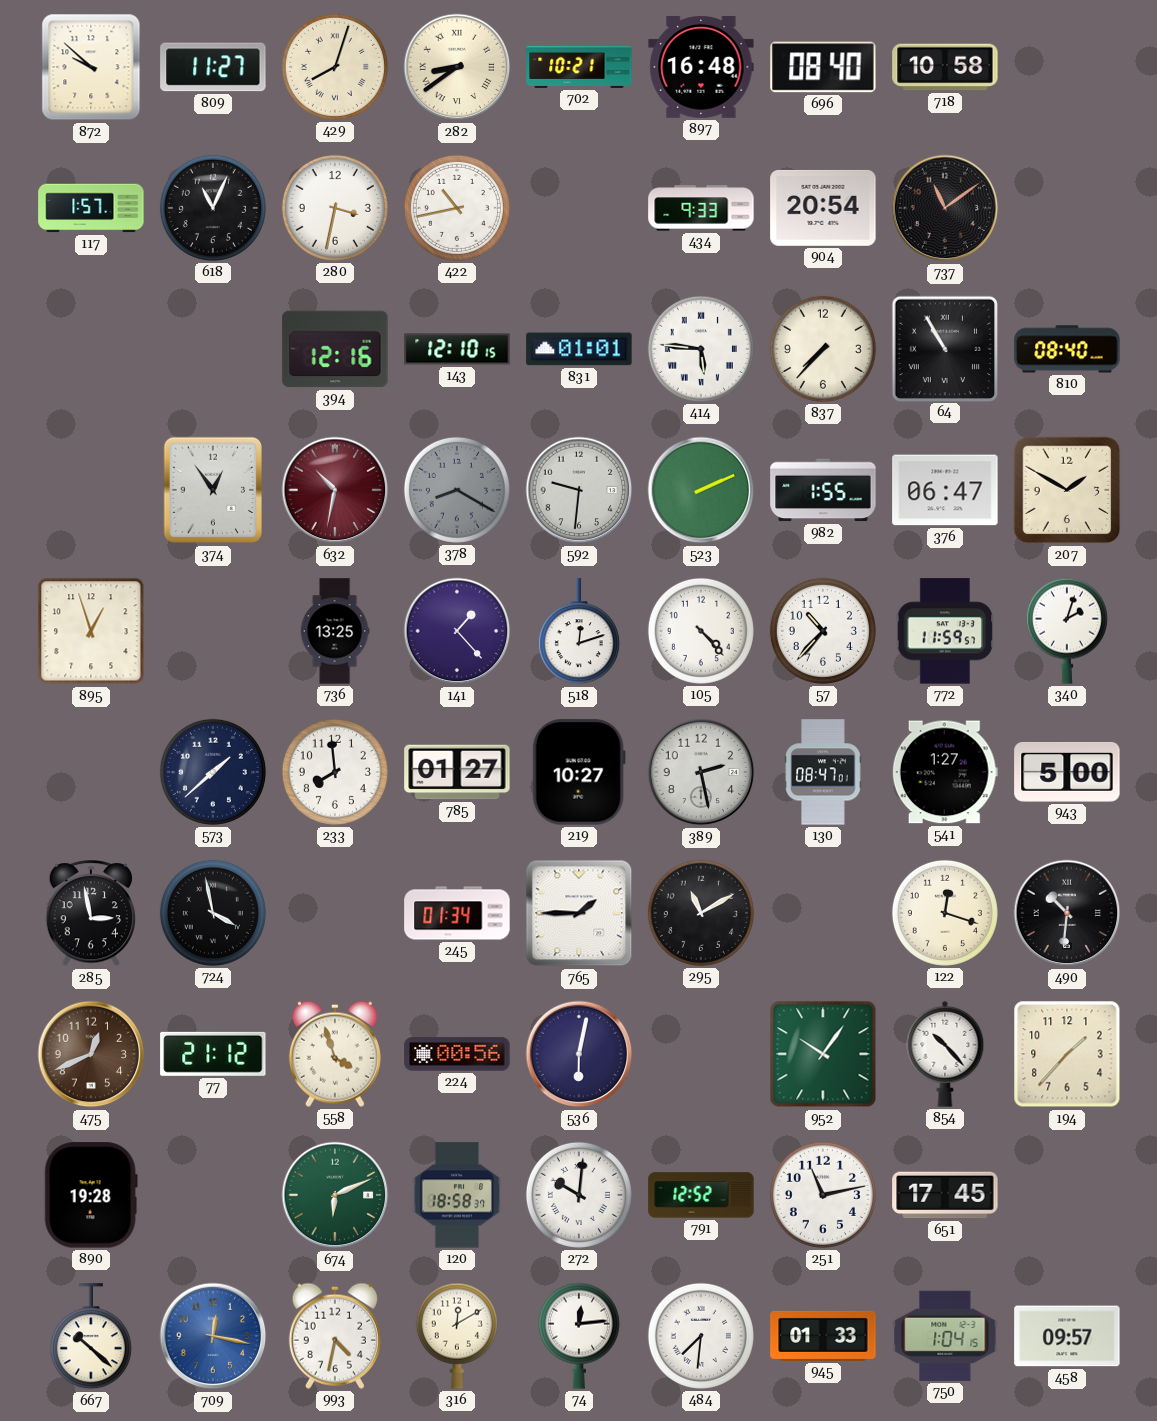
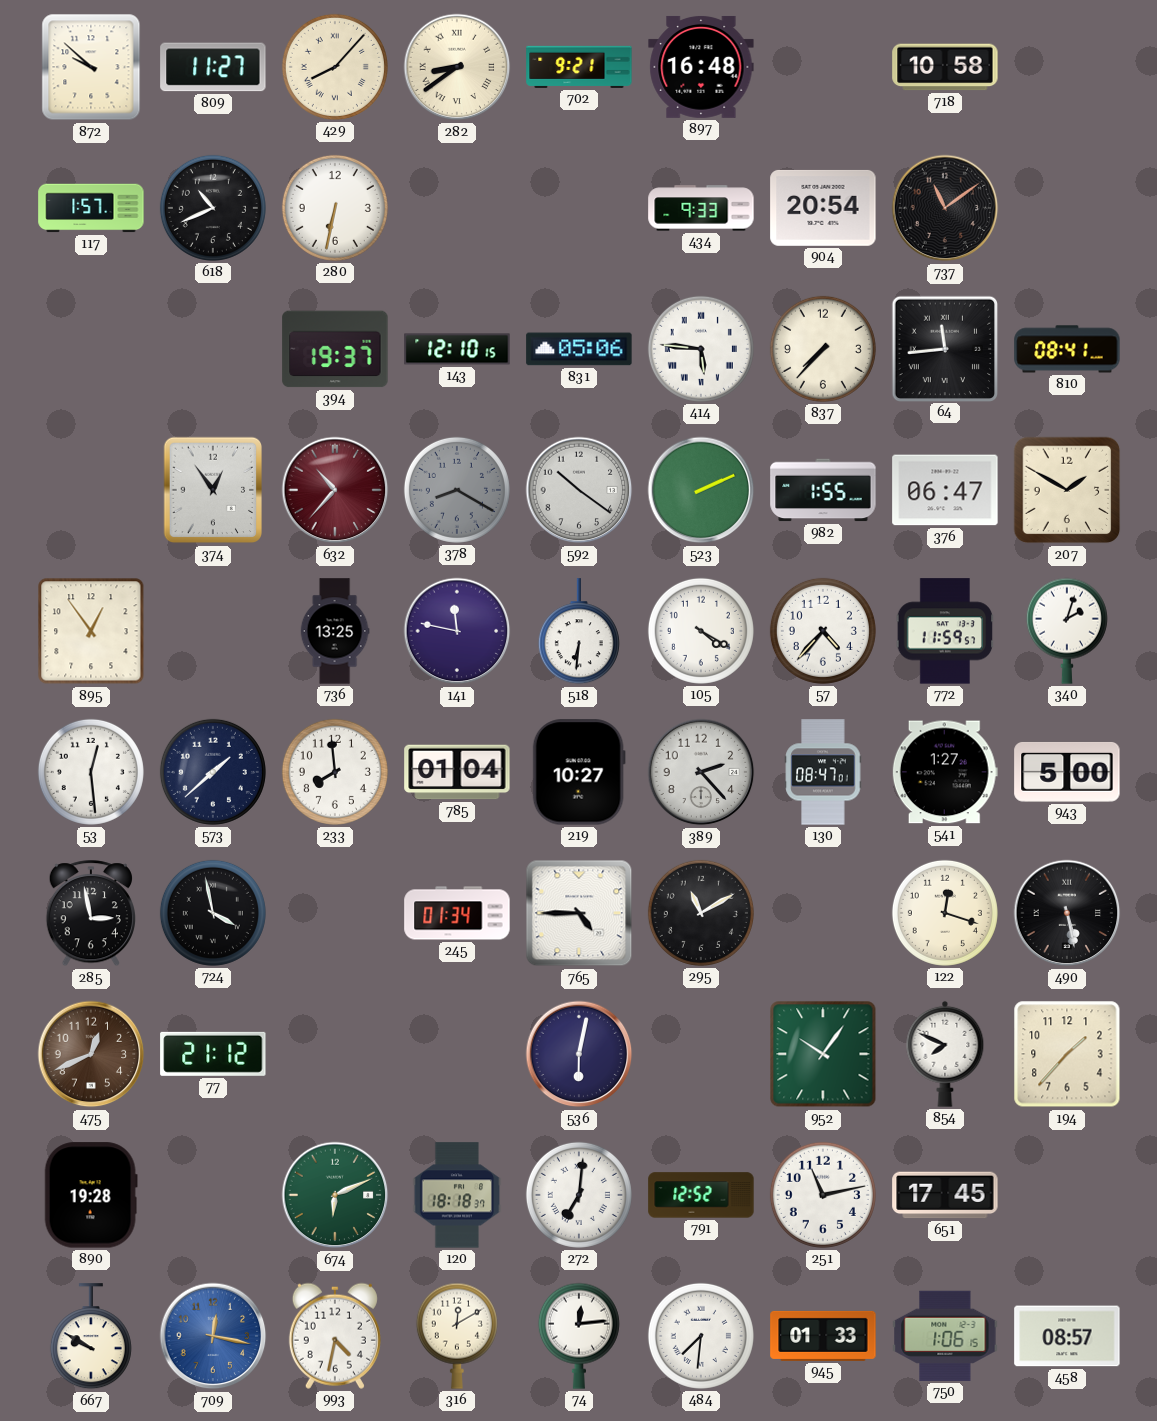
429: 8:03 -> 8:07
702: 10:21 -> 9:21
696: 08:40 -> none
618: 11:04 -> 10:41
280: 3:32 -> 6:32
422: 10:43 -> none
394: 12:16 -> 19:37
831: 01:01 -> 05:06
64: 10:55 -> 11:44
810: 08:40 -> 08:41
632: 10:32 -> 10:37
592: 9:31 -> 10:21
895: 12:57 -> 12:54
141: 1:23 -> 11:47
518: 12:12 -> 6:31
105: 4:23 -> 4:20
57: 10:37 -> 4:37
53: none -> 12:29
785: 01:27 -> 01:04
389: 2:28 -> 2:23
765: 1:45 -> 4:45
490: 10:31 -> 5:28
558: 3:57 -> none
224: 00:56 -> none
854: 10:23 -> 7:49
120: 18:58 -> 18:18
272: 10:01 -> 7:01
667: 10:22 -> 9:50
750: 1:04 -> 1:06
458: 09:57 -> 08:57
